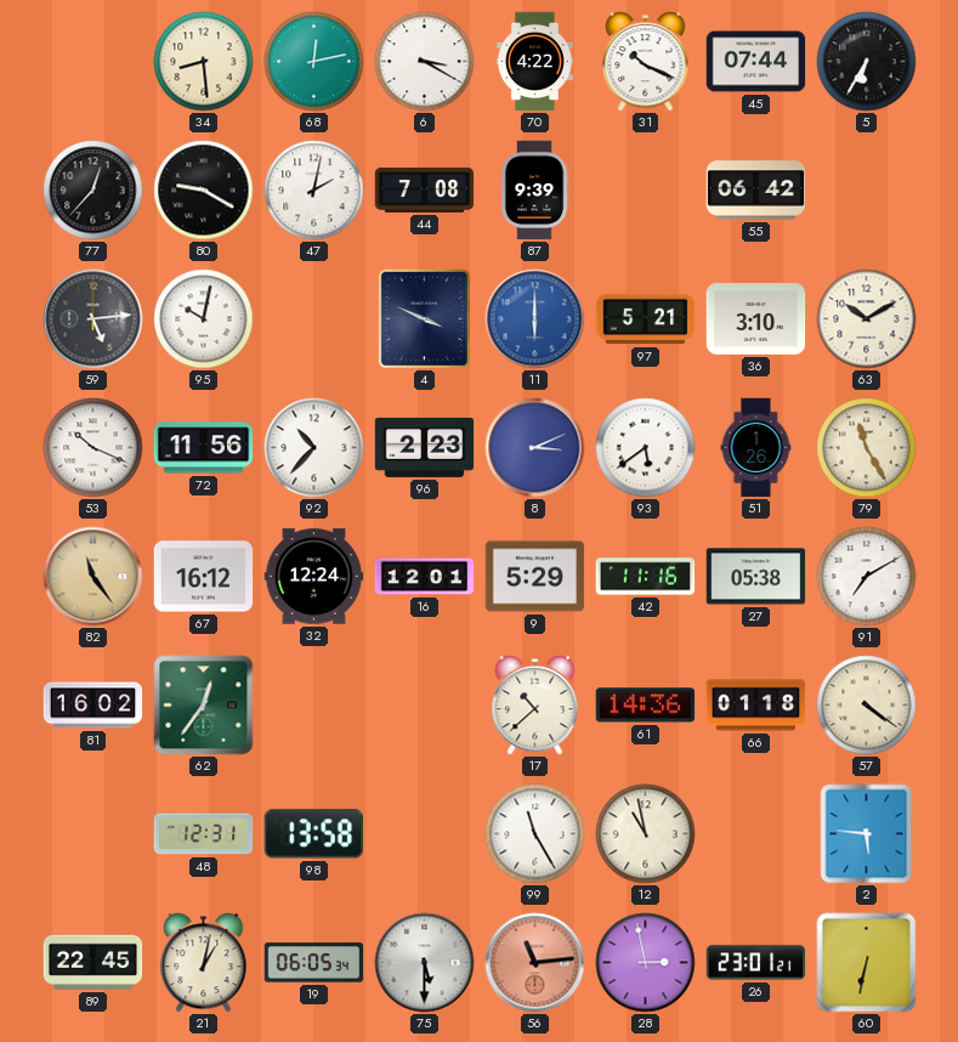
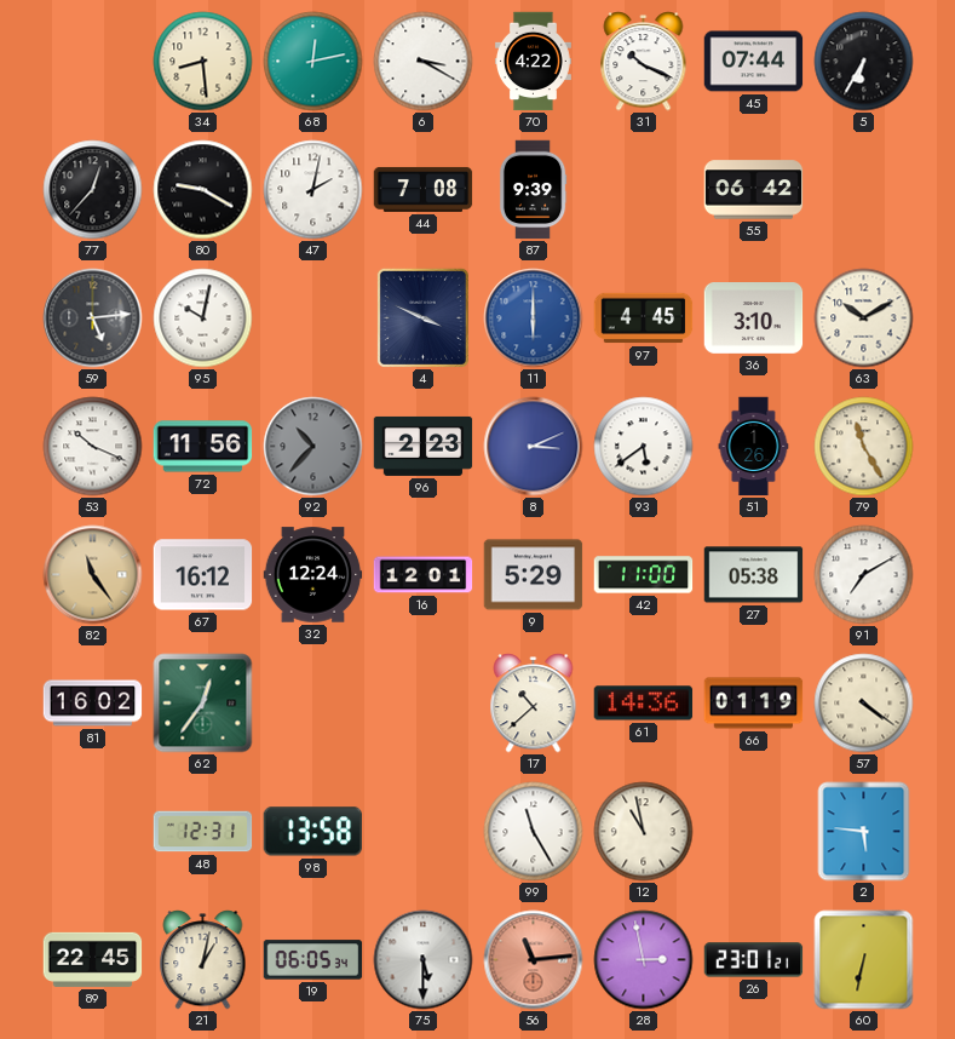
97: 5:21 -> 4:45
92 dial: white -> grey
42: 11:16 -> 11:00
66: 01:18 -> 01:19
